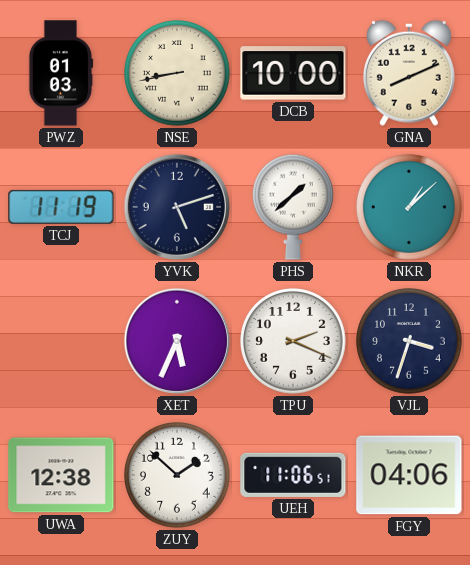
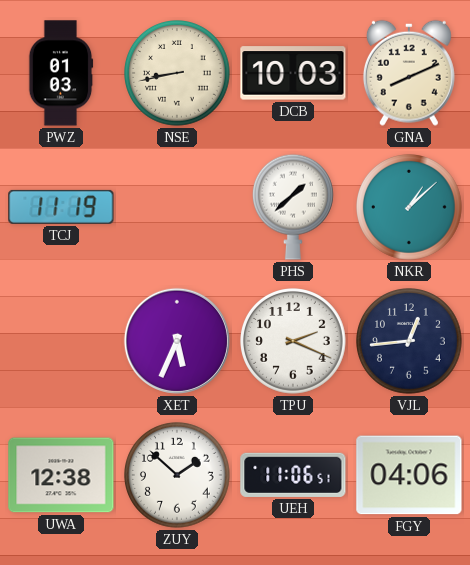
DCB: 10:00 -> 10:03
YVK: 5:12 -> none
VJL: 3:33 -> 12:44
